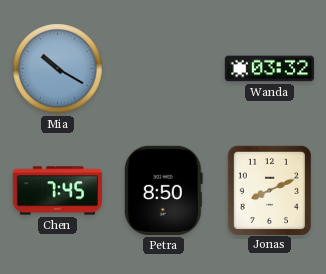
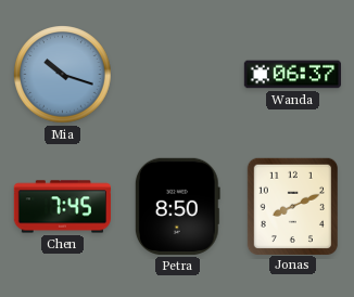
Mia: 10:20 -> 10:18
Wanda: 03:32 -> 06:37
